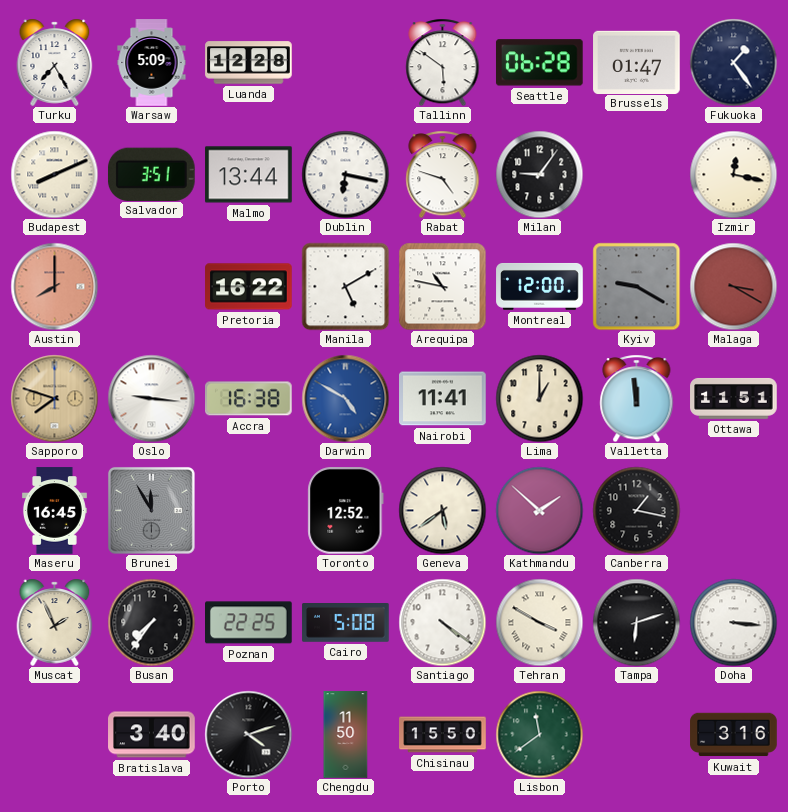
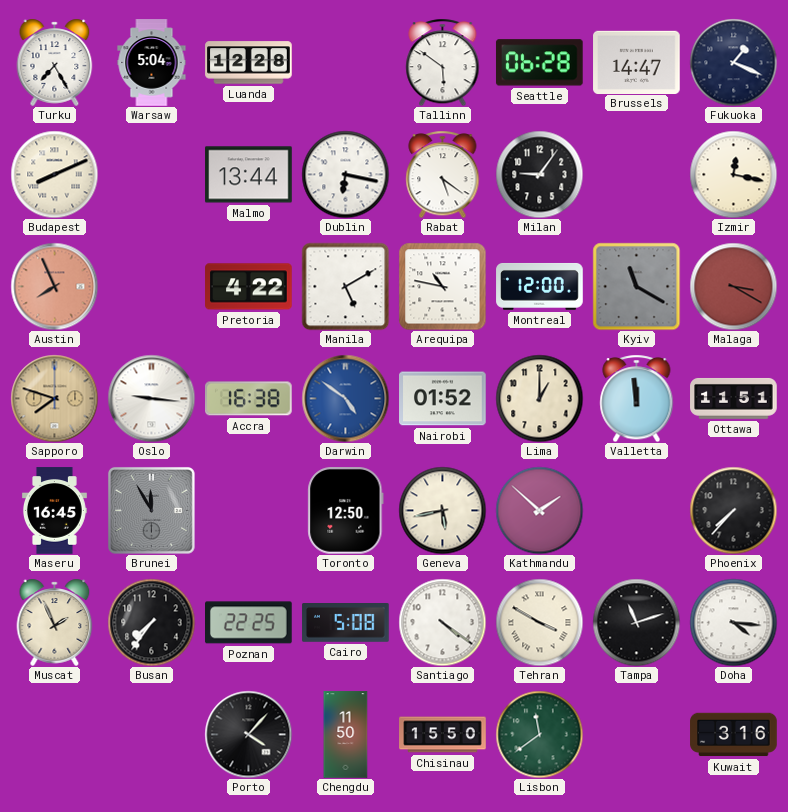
Warsaw: 5:09 -> 5:04
Brussels: 01:47 -> 14:47
Fukuoka: 1:24 -> 1:19
Salvador: 3:51 -> none
Rabat: 4:48 -> 5:21
Austin: 8:00 -> 7:56
Pretoria: 16:22 -> 4:22
Kyiv: 9:20 -> 11:20
Darwin: 4:50 -> 4:51
Nairobi: 11:41 -> 01:52
Toronto: 12:52 -> 12:50
Geneva: 5:39 -> 5:43
Canberra: 1:17 -> none
Phoenix: none -> 7:37
Tampa: 6:12 -> 11:12
Doha: 3:16 -> 4:16
Bratislava: 3:40 -> none
Porto: 4:12 -> 4:07
